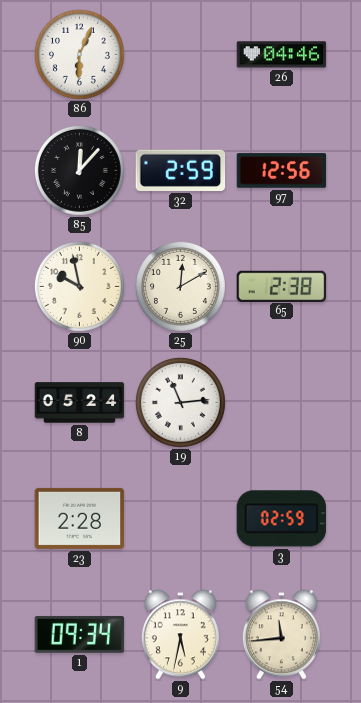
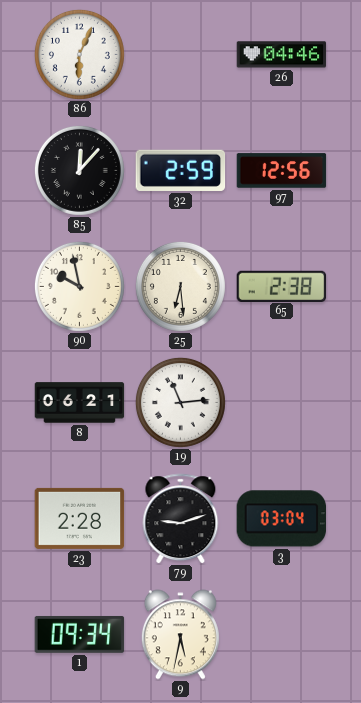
25: 12:10 -> 6:29
8: 05:24 -> 06:21
79: none -> 9:12
3: 02:59 -> 03:04
54: 11:44 -> none
